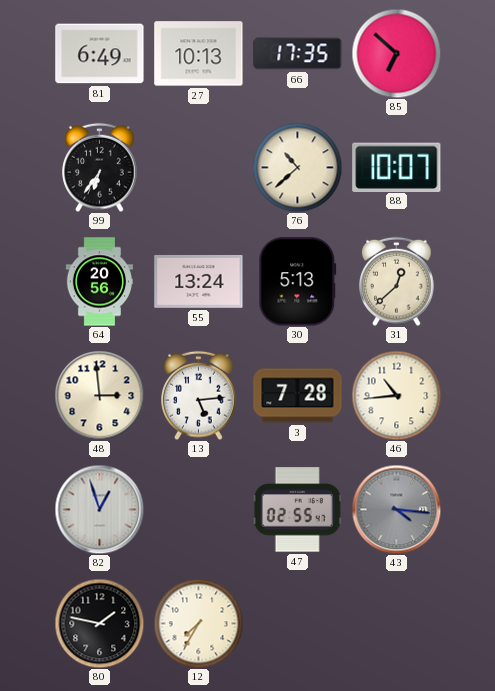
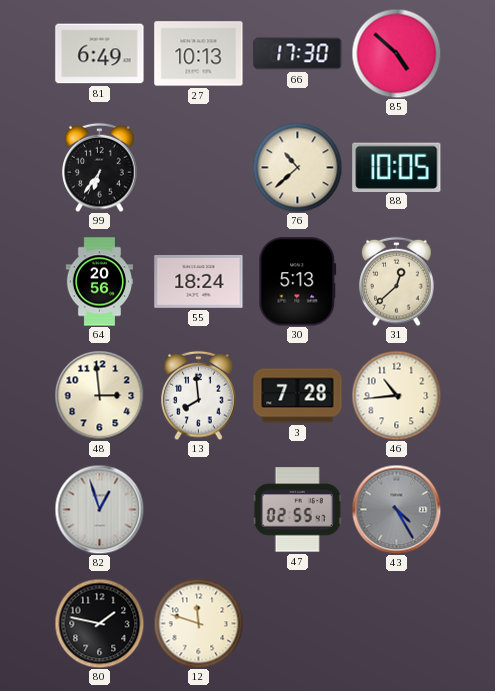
66: 17:35 -> 17:30
85: 6:52 -> 4:52
88: 10:07 -> 10:05
55: 13:24 -> 18:24
13: 5:14 -> 7:59
43: 4:16 -> 4:25
12: 7:35 -> 11:48
